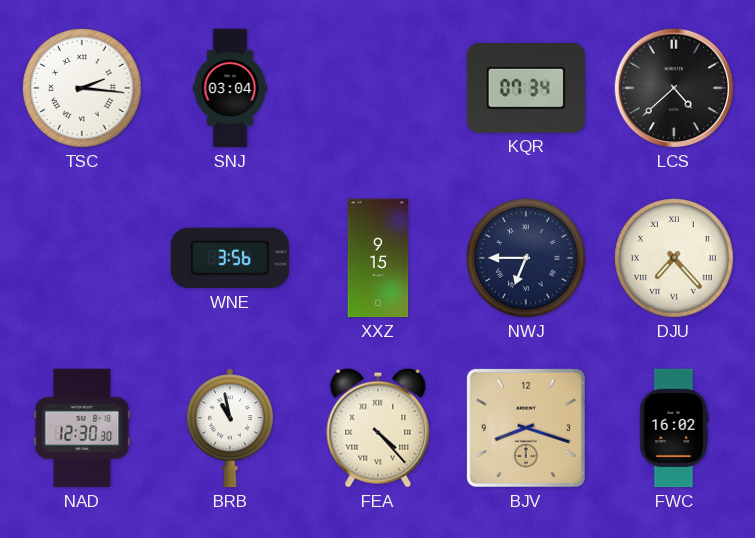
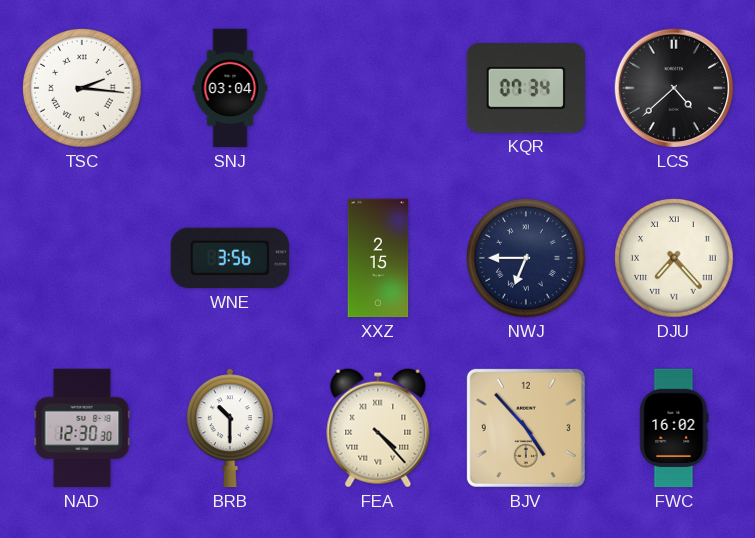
XXZ: 9:15 -> 2:15
BRB: 10:58 -> 10:30
BJV: 8:18 -> 4:53
